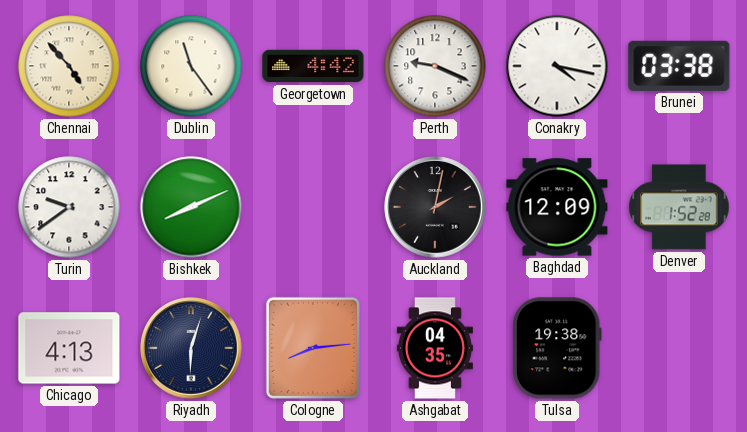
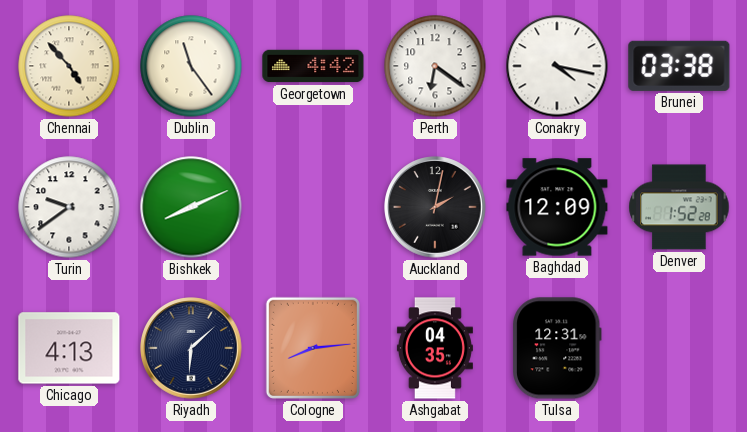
Perth: 9:19 -> 6:21
Riyadh: 6:03 -> 6:08
Tulsa: 19:38 -> 12:31
